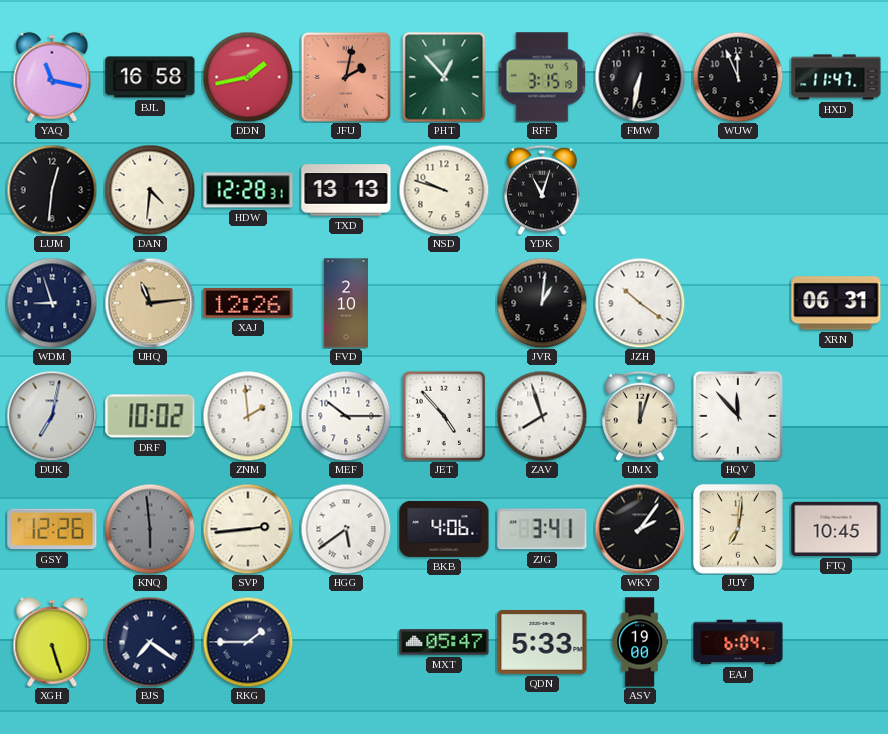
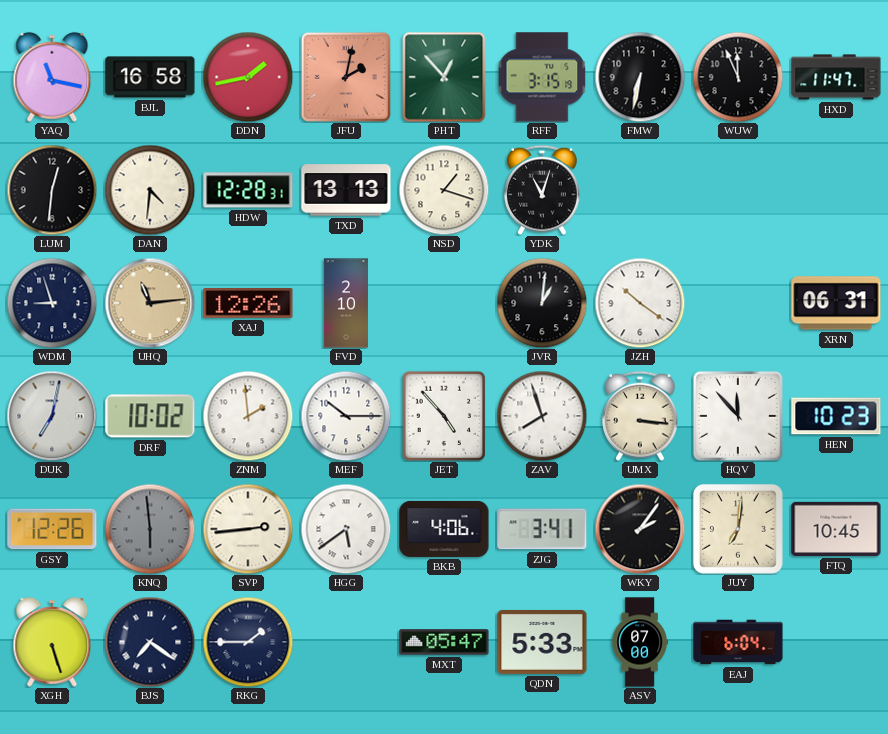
NSD: 9:48 -> 1:18
UMX: 12:03 -> 3:16
HEN: none -> 10:23
ASV: 19:00 -> 07:00
